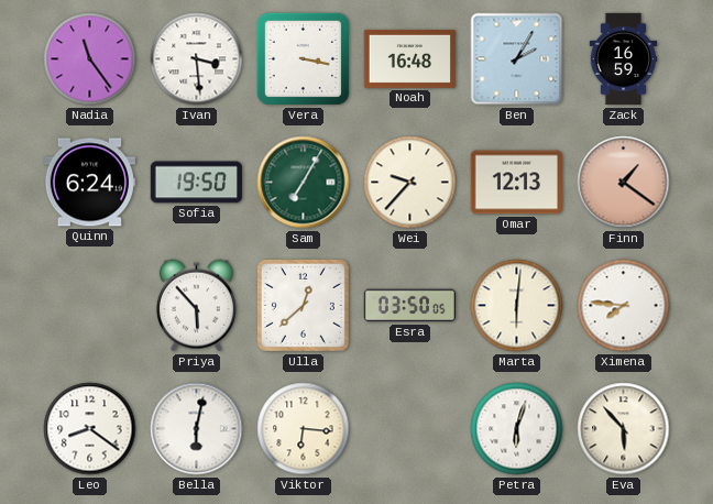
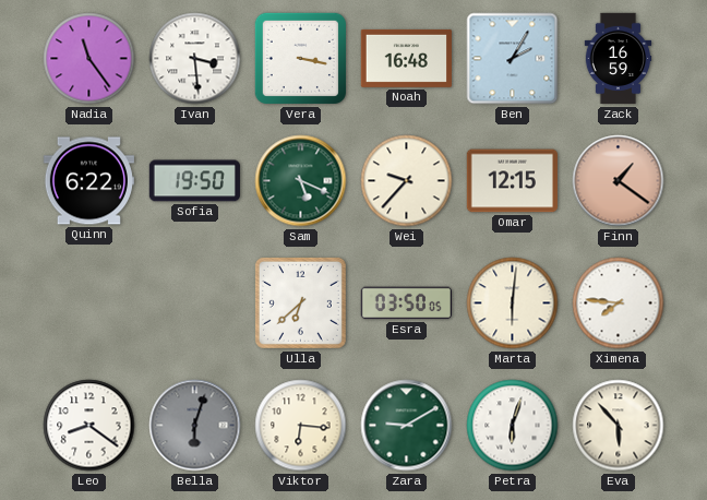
Quinn: 6:24 -> 6:22
Sam: 7:05 -> 5:19
Omar: 12:13 -> 12:15
Priya: 5:53 -> none
Ulla: 12:38 -> 6:38
Bella: 6:02 -> 6:03
Bella dial: white -> grey
Zara: none -> 9:10
